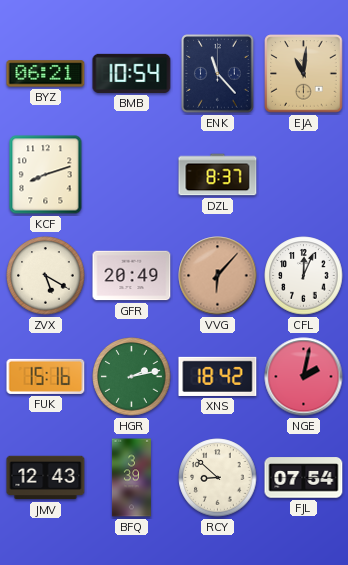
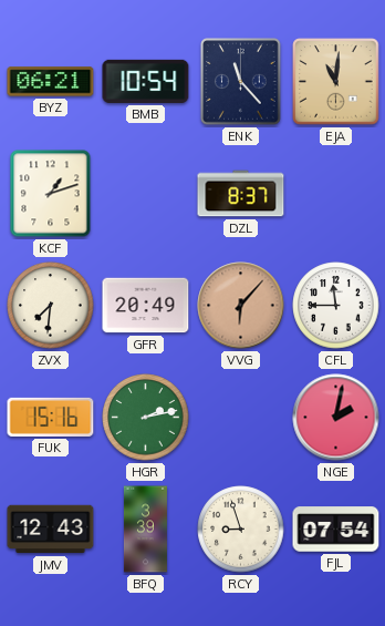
KCF: 8:12 -> 1:12
ZVX: 5:20 -> 7:31
CFL: 12:04 -> 11:45
XNS: 18:42 -> none
RCY: 8:52 -> 8:57
